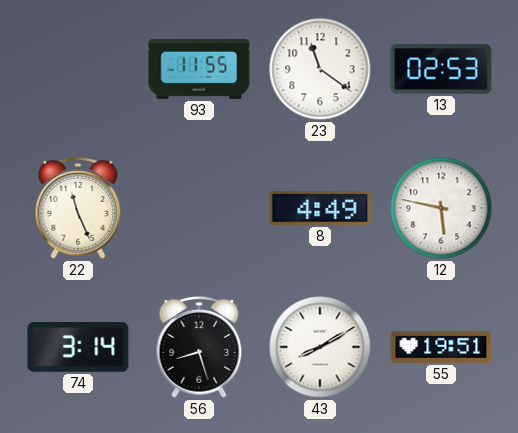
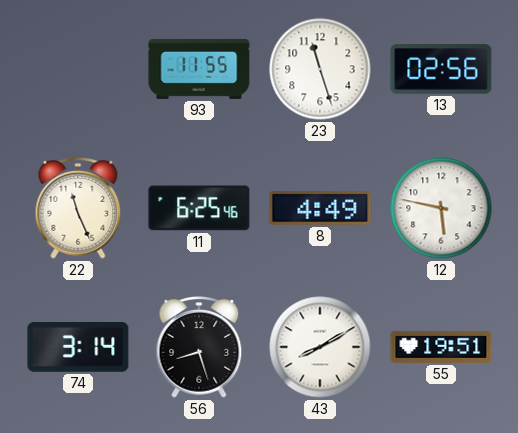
23: 11:21 -> 11:27
13: 02:53 -> 02:56
11: none -> 6:25
